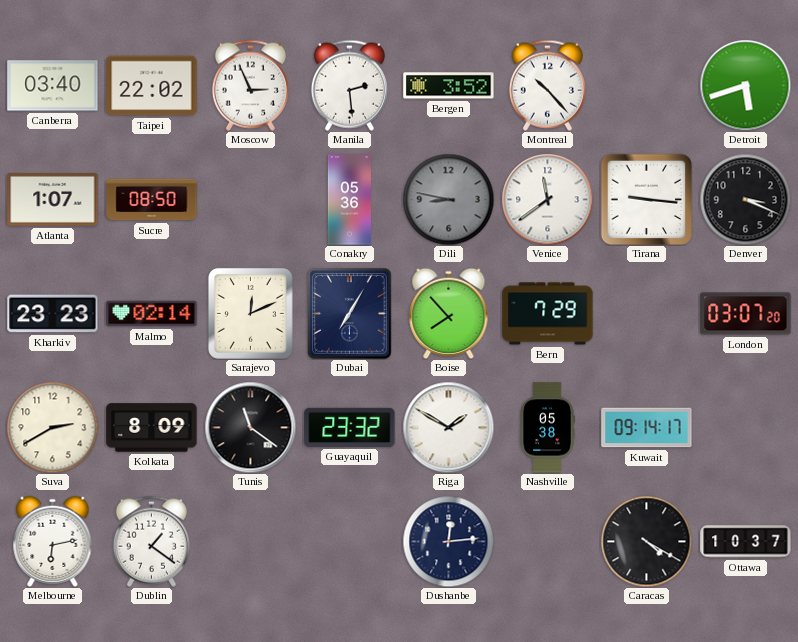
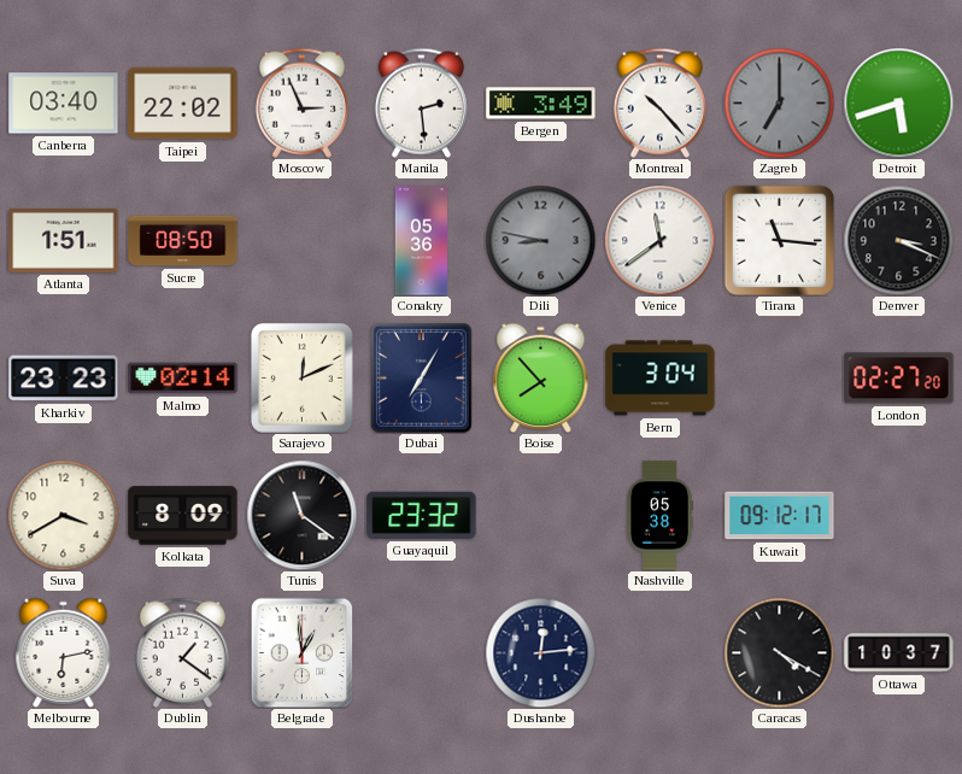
Bergen: 3:52 -> 3:49
Zagreb: none -> 7:00
Atlanta: 1:07 -> 1:51
Tirana: 9:16 -> 11:16
Bern: 7:29 -> 3:04
London: 03:07 -> 02:27
Suva: 2:40 -> 3:40
Riga: 1:50 -> none
Kuwait: 09:14 -> 09:12
Belgrade: none -> 12:59
